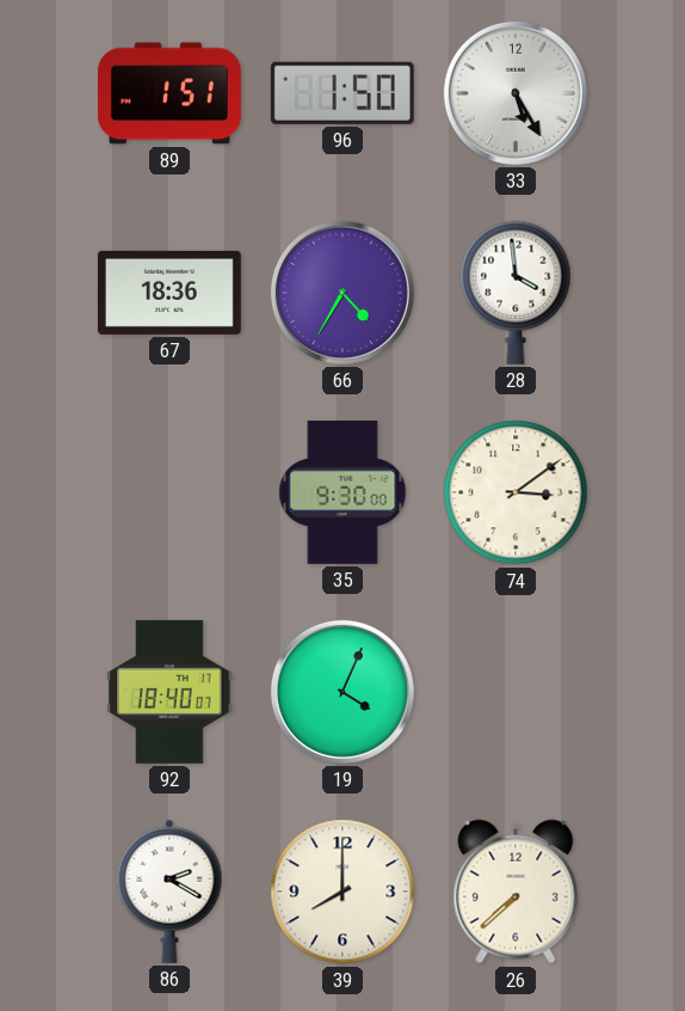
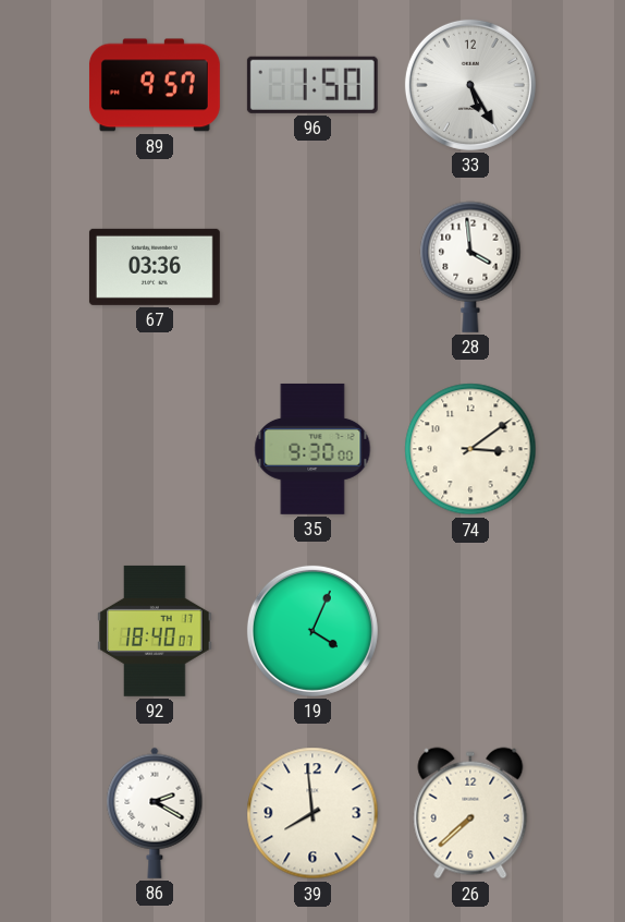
89: 1:51 -> 9:57
67: 18:36 -> 03:36
66: 4:35 -> none
39: 8:00 -> 7:59
